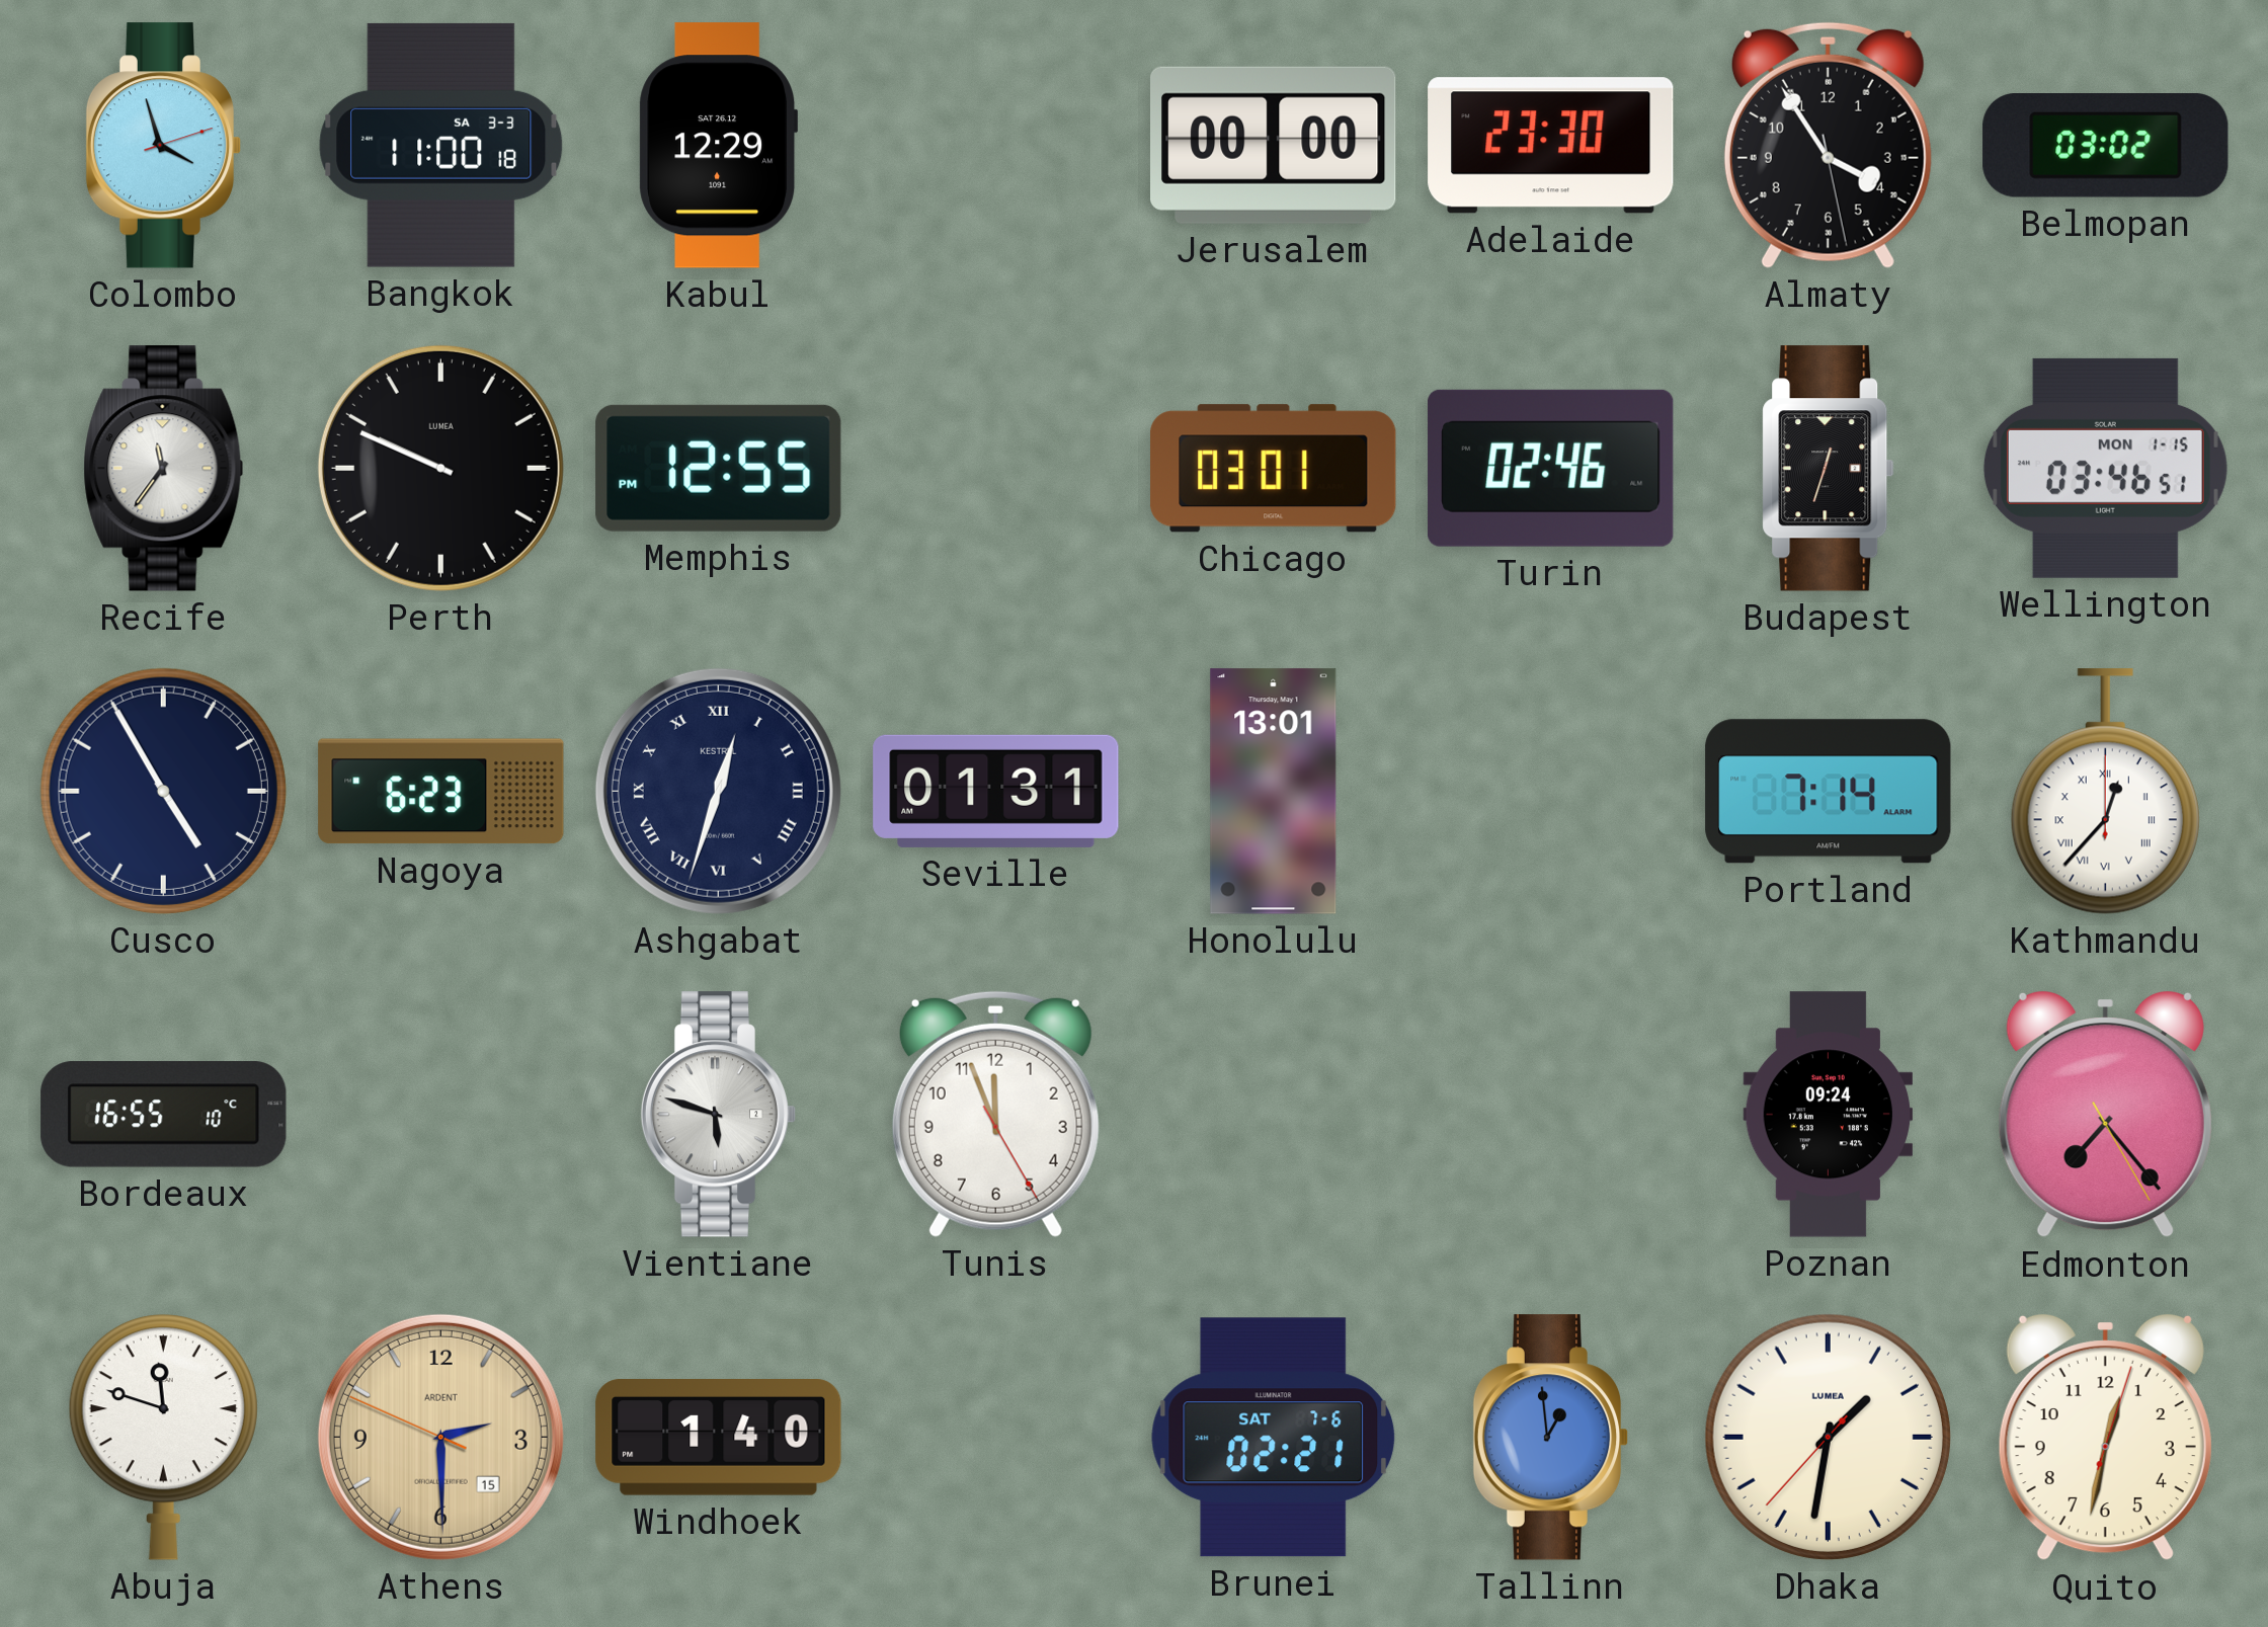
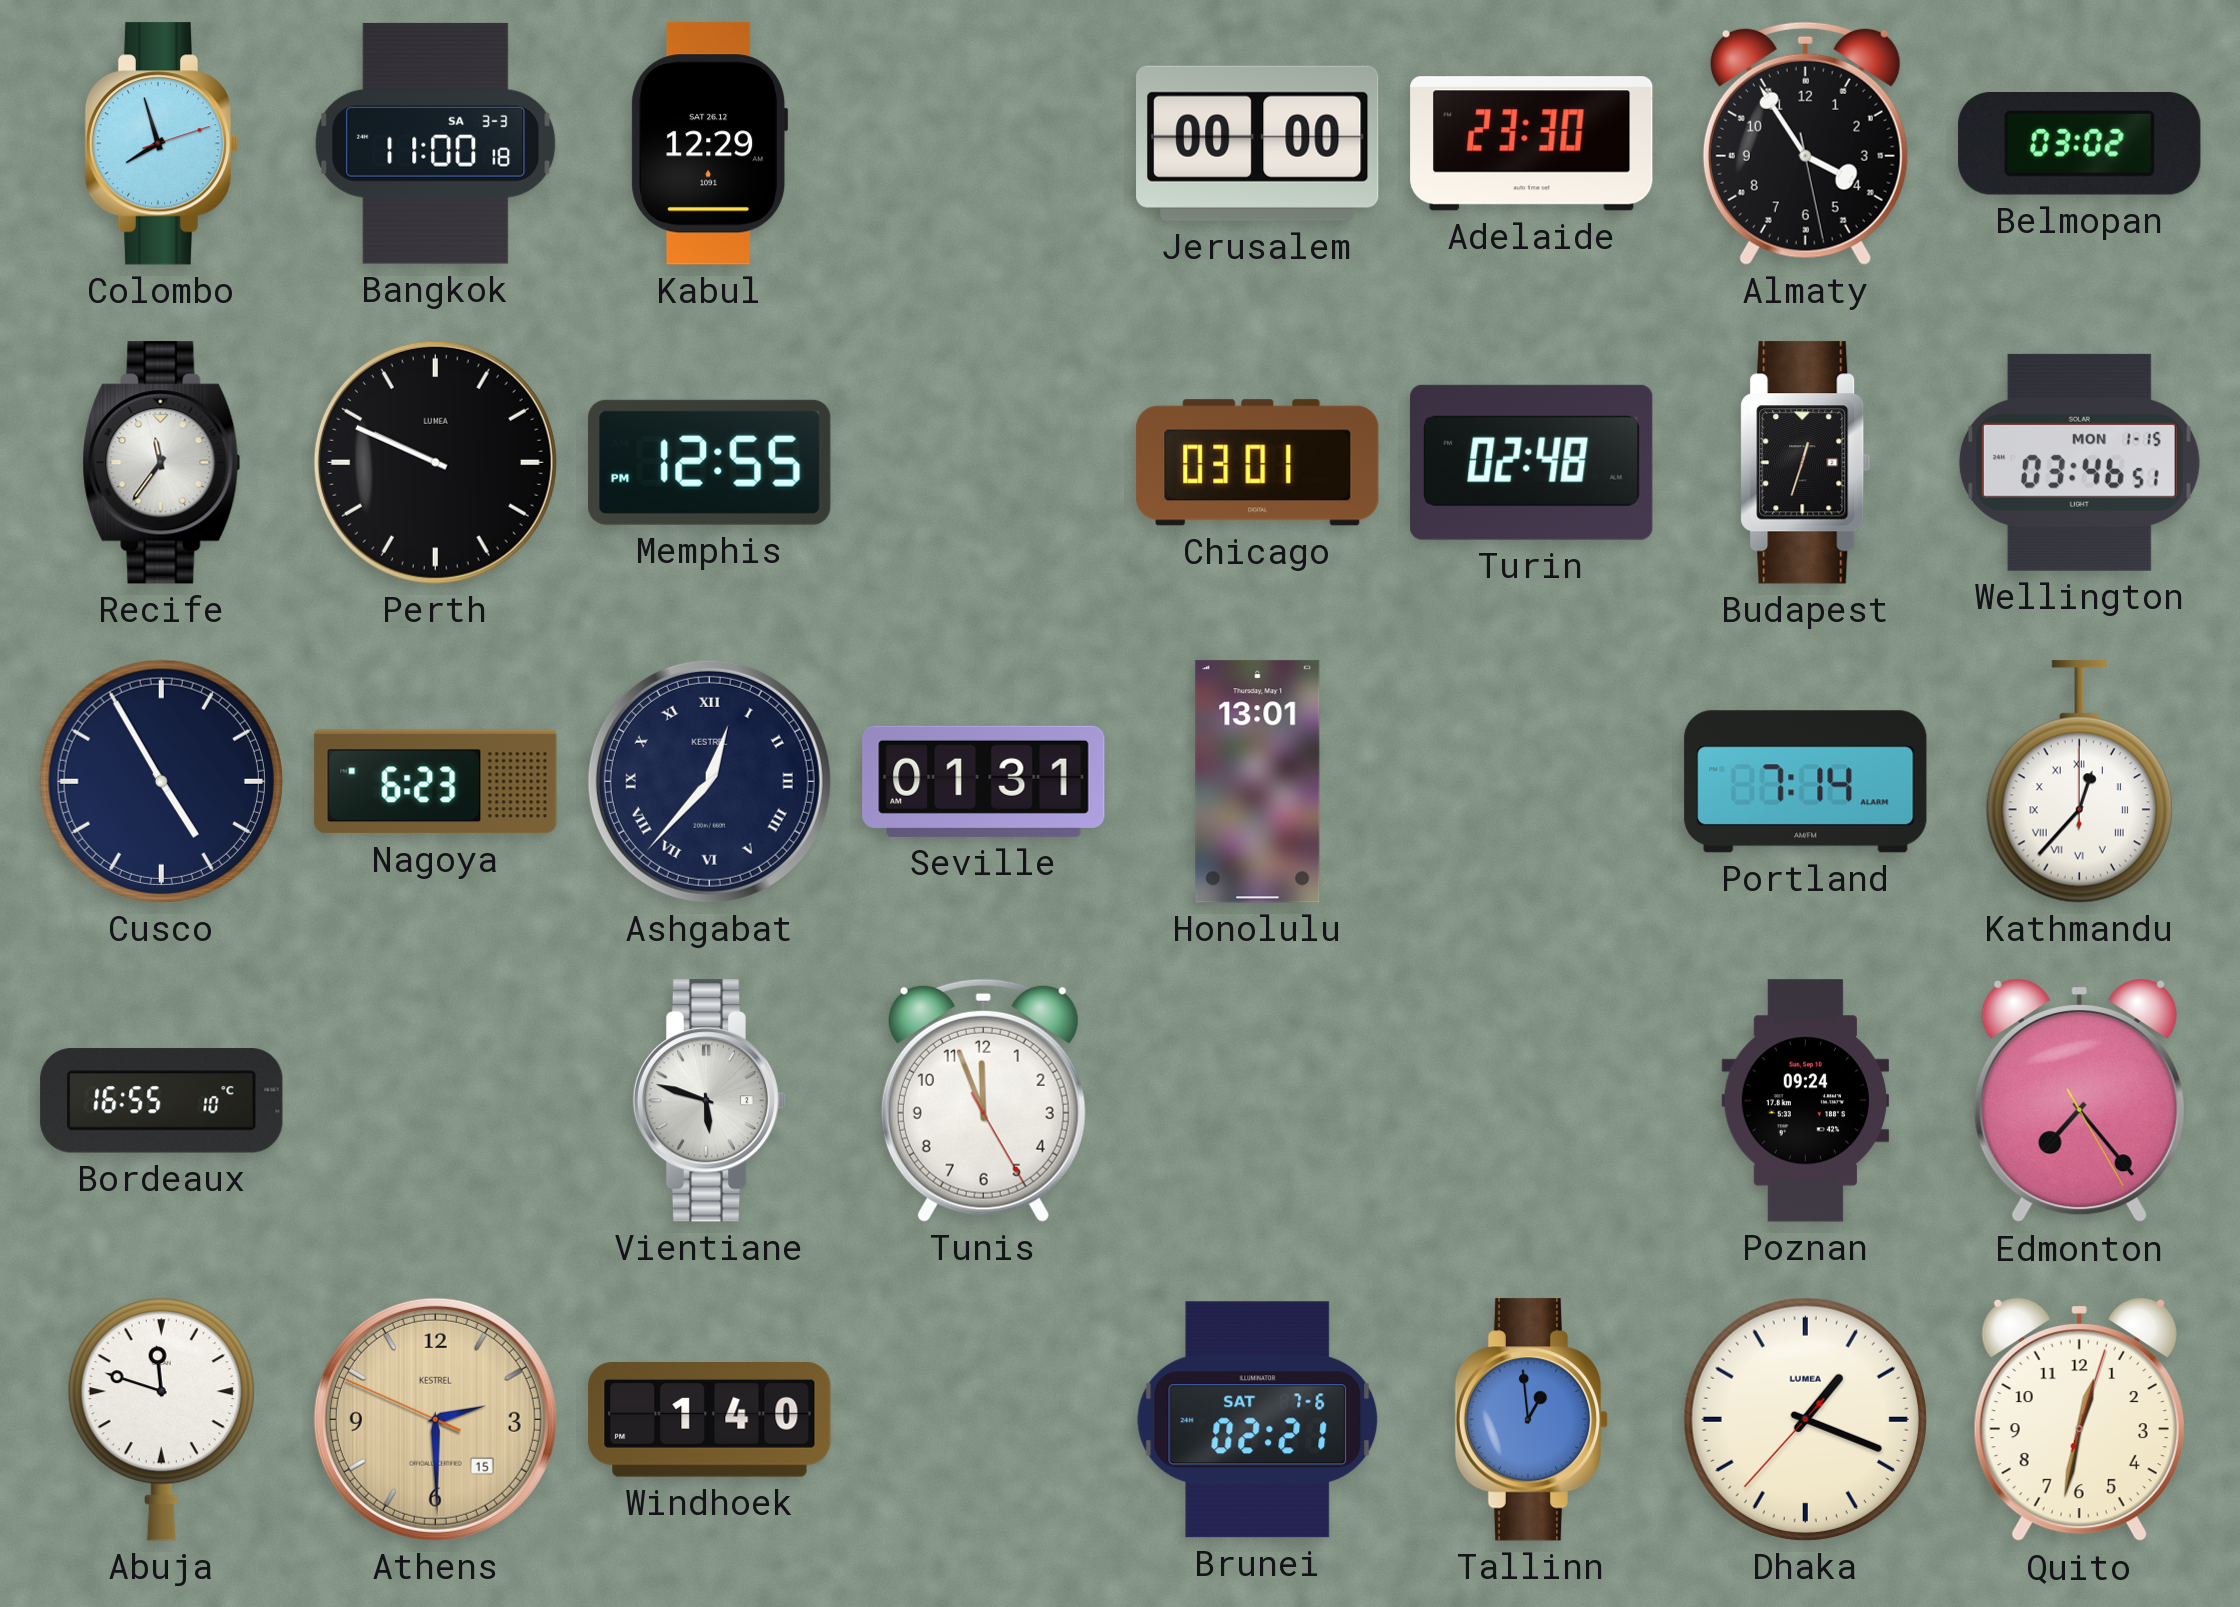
Colombo: 3:57 -> 7:57
Turin: 02:46 -> 02:48
Ashgabat: 12:33 -> 12:37
Athens brand: ARDENT -> KESTREL
Dhaka: 1:31 -> 1:18
